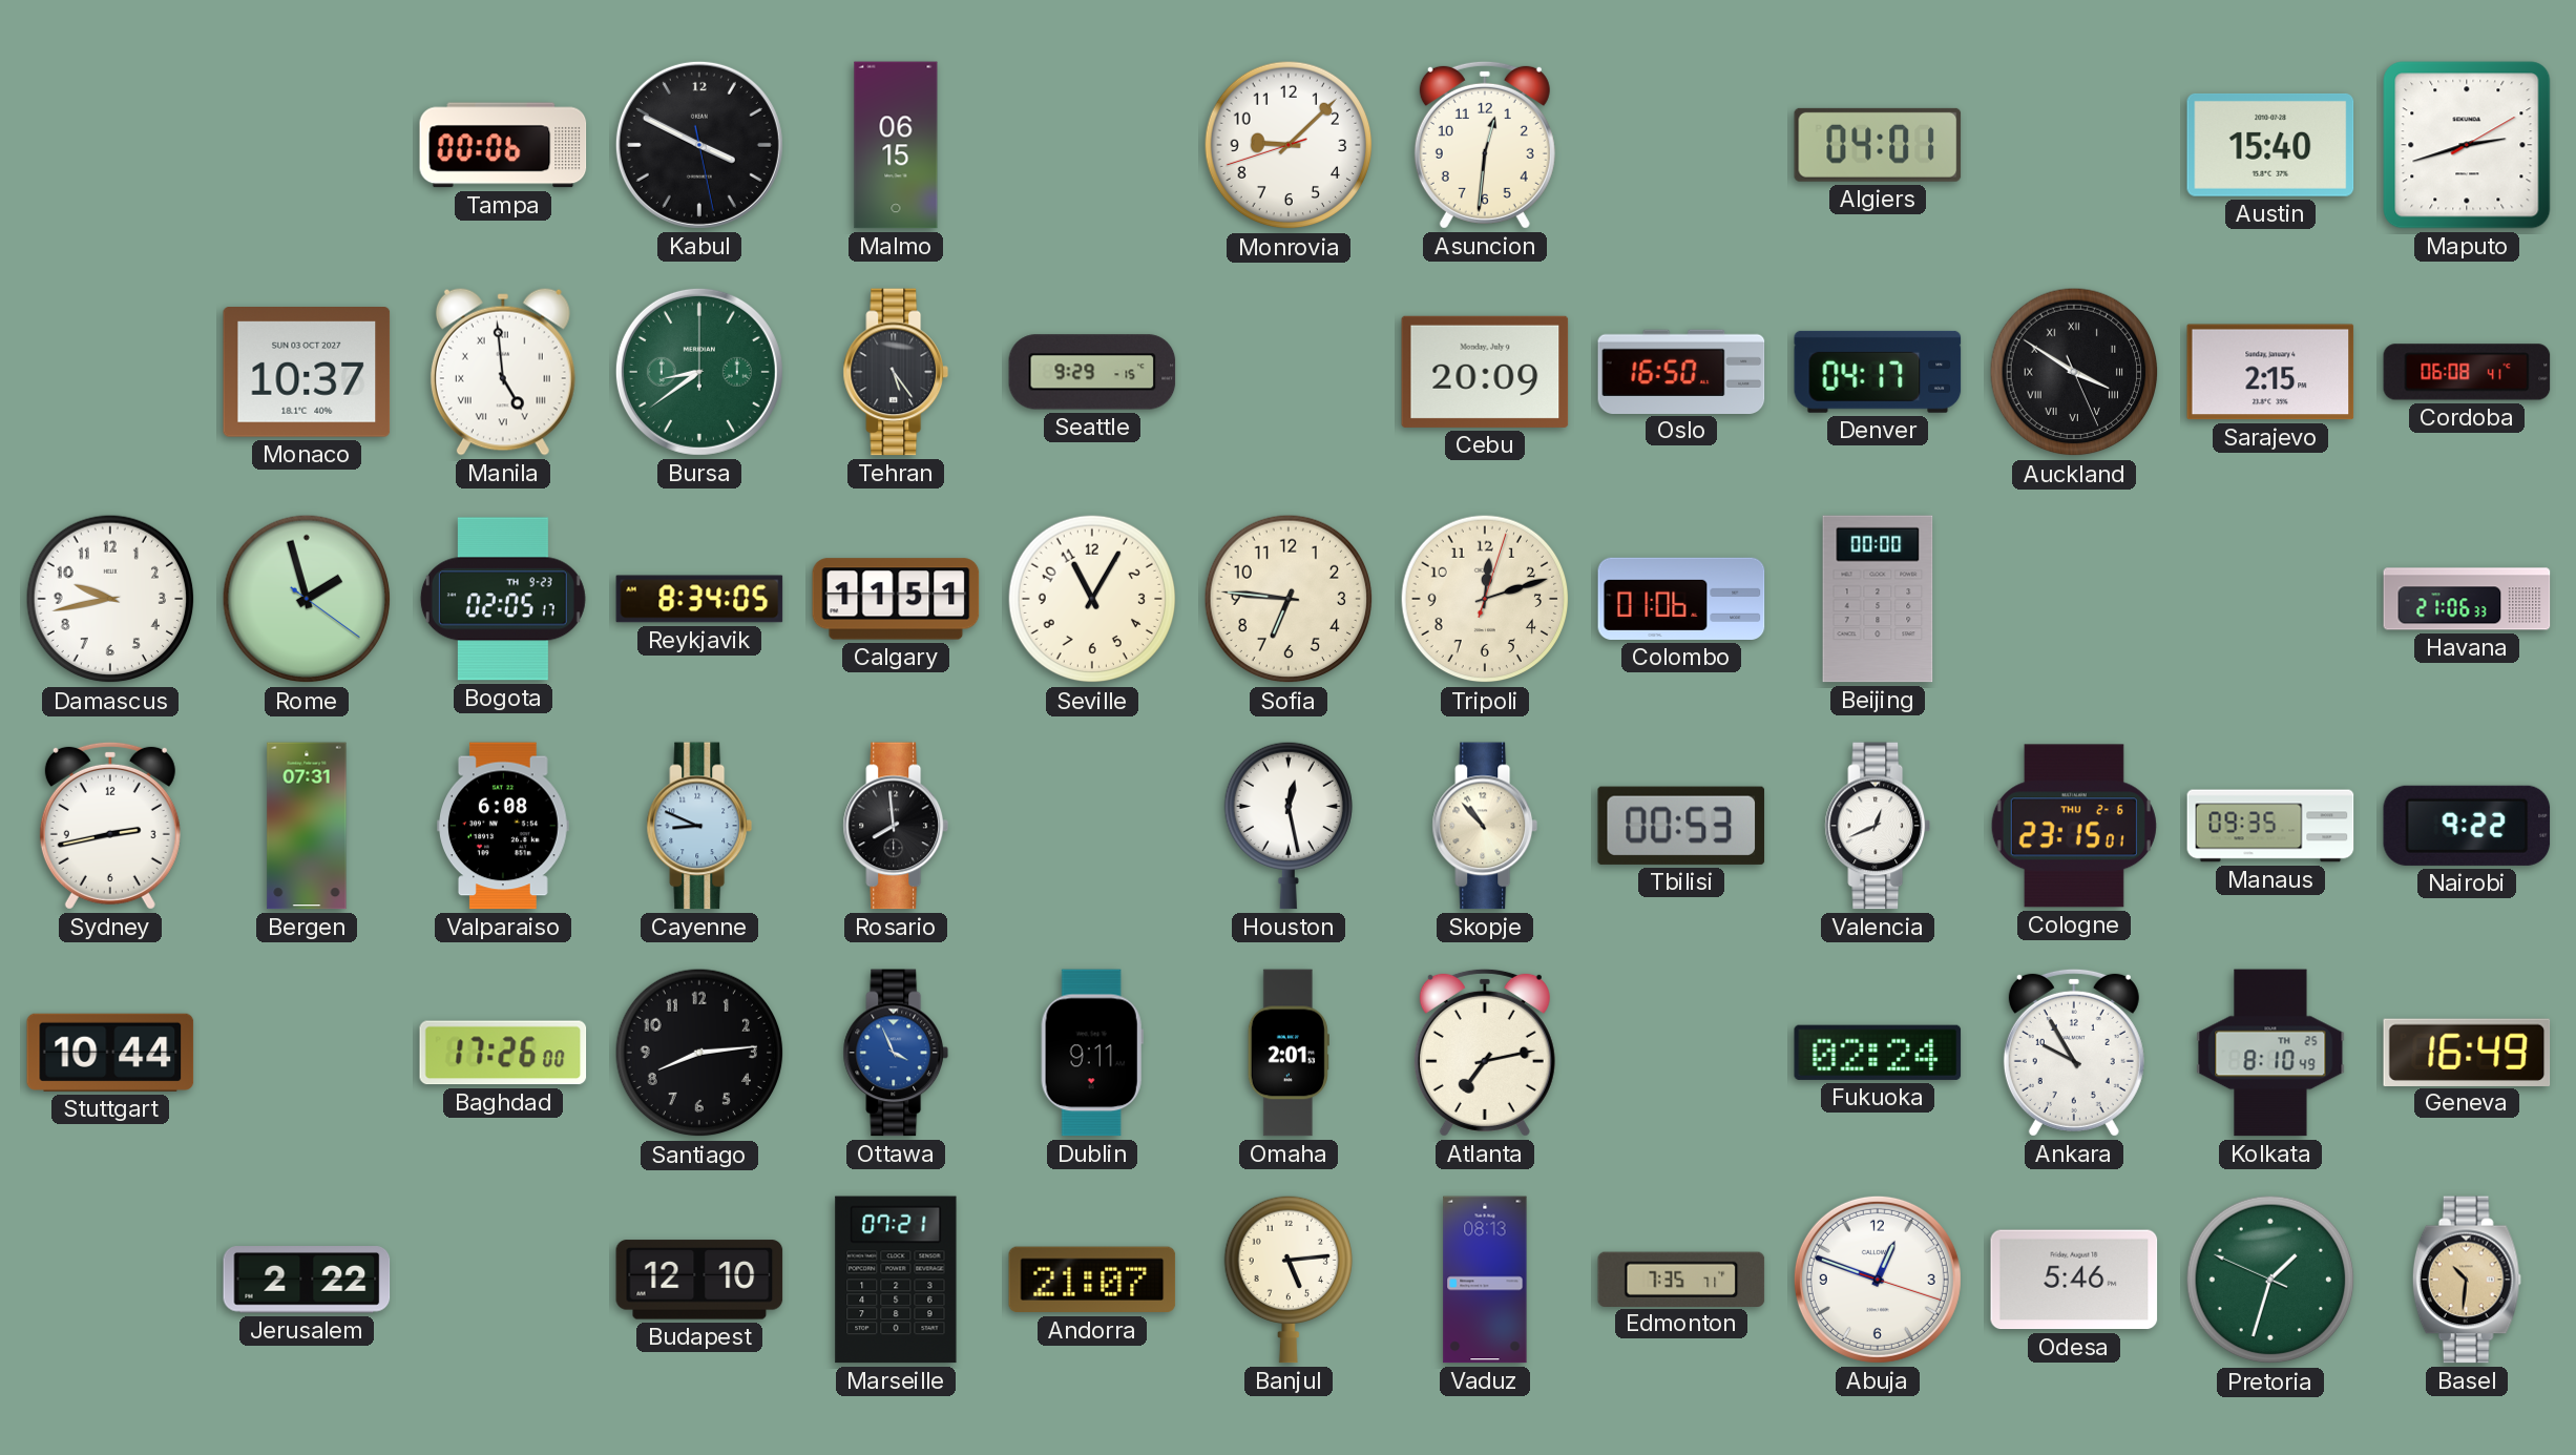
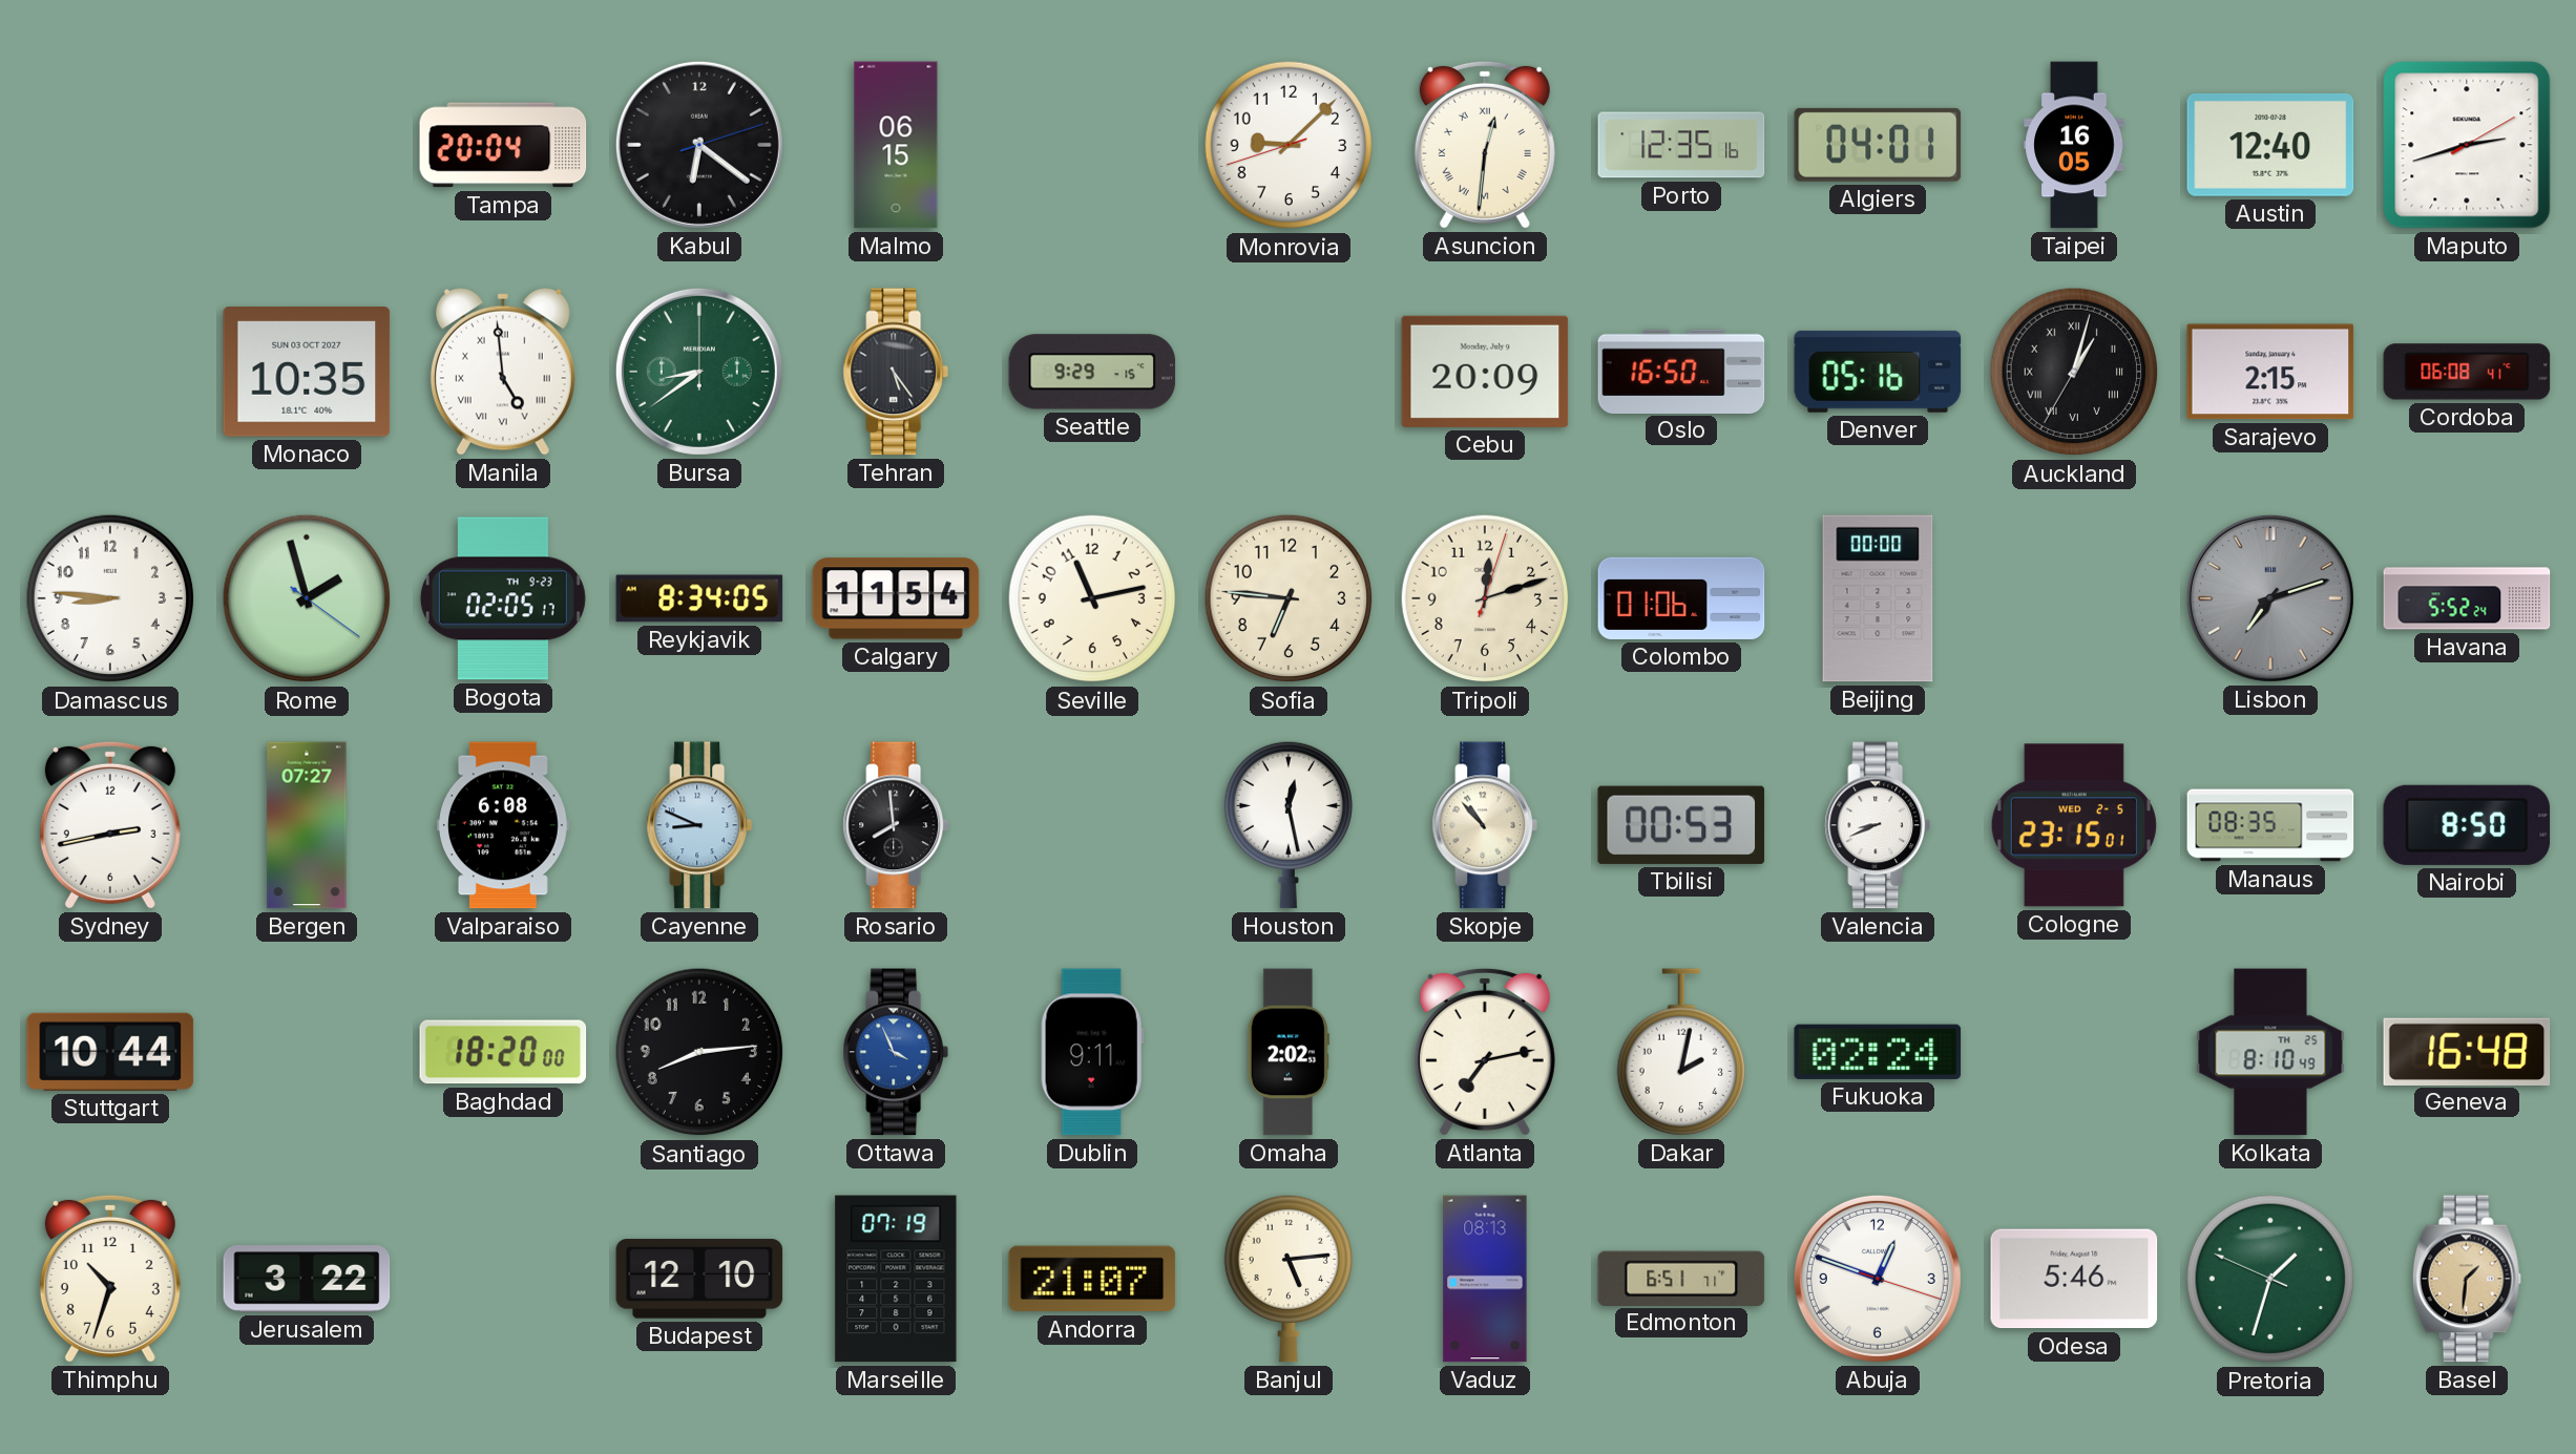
Tampa: 00:06 -> 20:04
Kabul: 3:49 -> 6:21
Asuncion numerals: Arabic -> Roman
Porto: none -> 12:35
Taipei: none -> 16:05
Austin: 15:40 -> 12:40
Monaco: 10:37 -> 10:35
Denver: 04:17 -> 05:16
Auckland: 3:50 -> 1:02
Damascus: 9:43 -> 8:46
Calgary: 11:51 -> 11:54
Seville: 11:05 -> 11:13
Lisbon: none -> 7:12
Havana: 21:06 -> 5:52
Bergen: 07:31 -> 07:27
Valencia: 12:41 -> 8:41
Cologne date: THU 2-6 -> WED 2-5
Manaus: 09:35 -> 08:35
Nairobi: 9:22 -> 8:50
Baghdad: 17:26 -> 18:20
Omaha: 2:01 -> 2:02
Dakar: none -> 2:02
Ankara: 9:55 -> none
Geneva: 16:49 -> 16:48
Thimphu: none -> 10:33
Jerusalem: 2:22 -> 3:22
Marseille: 07:21 -> 07:19
Edmonton: 7:35 -> 6:51
Basel: 10:31 -> 1:31
